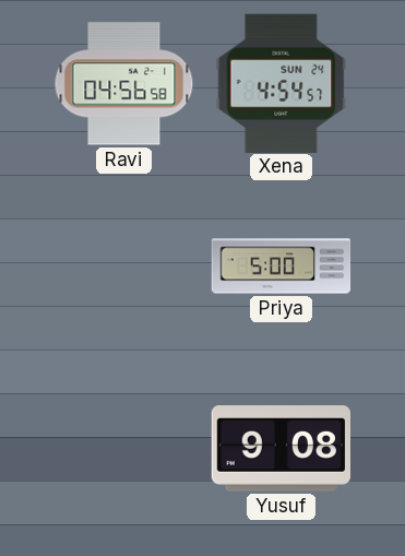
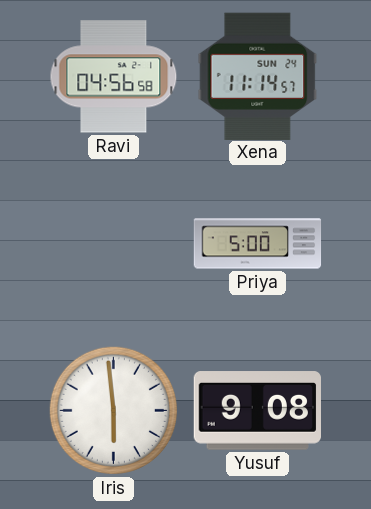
Xena: 4:54 -> 11:14
Iris: none -> 5:59
